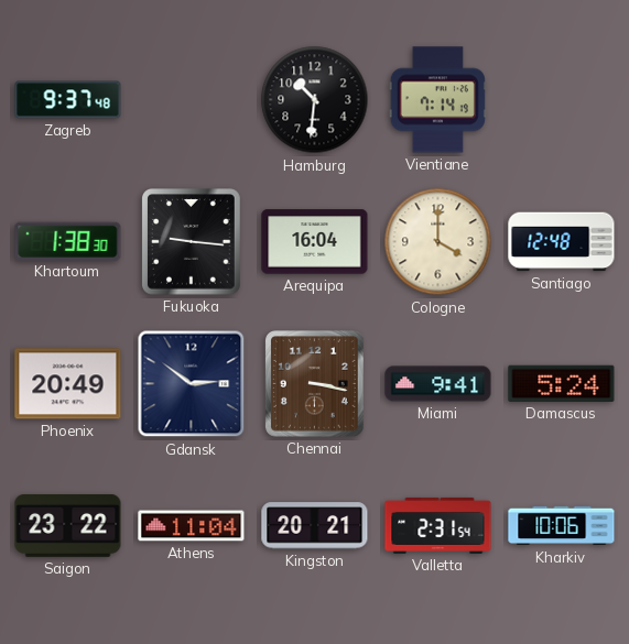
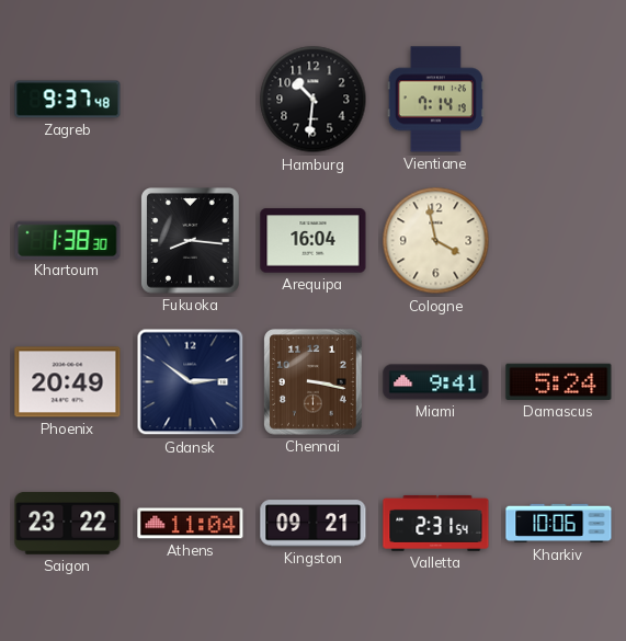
Fukuoka: 9:16 -> 8:16
Cologne: 4:00 -> 3:58
Santiago: 12:48 -> none
Kingston: 20:21 -> 09:21
